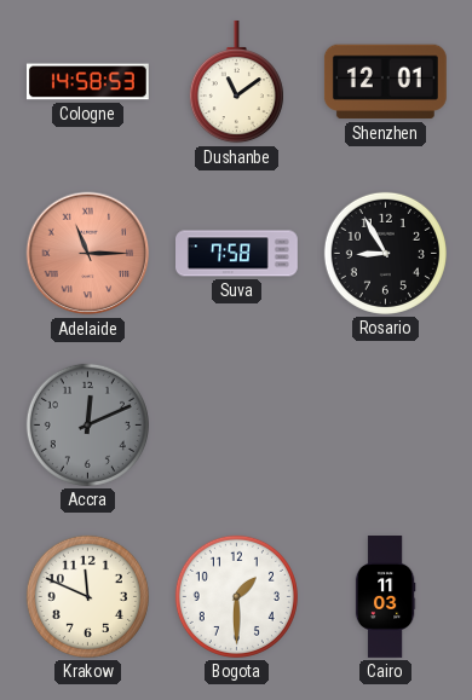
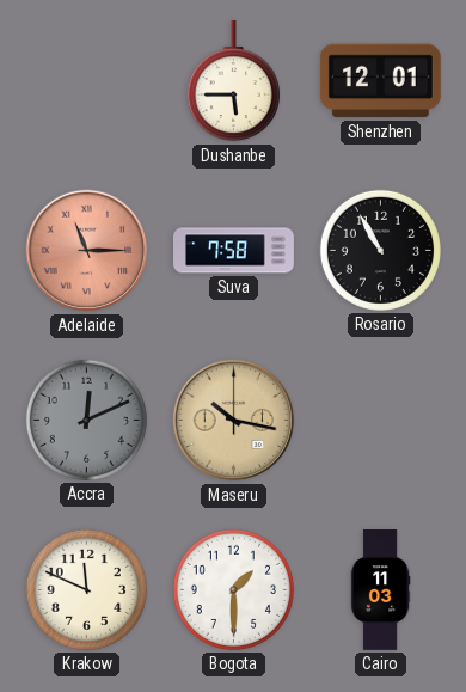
Cologne: 14:58 -> none
Dushanbe: 11:09 -> 5:45
Rosario: 8:55 -> 10:55
Maseru: none -> 10:17
